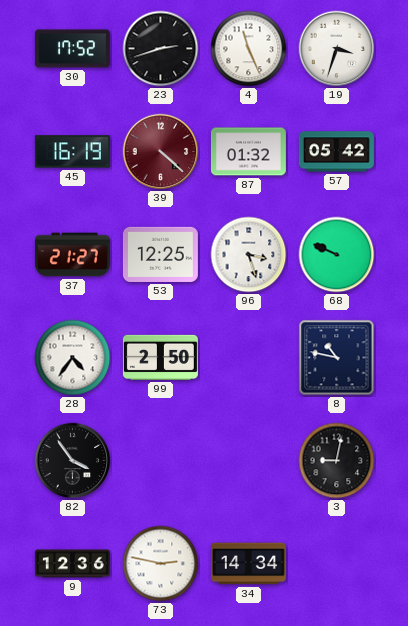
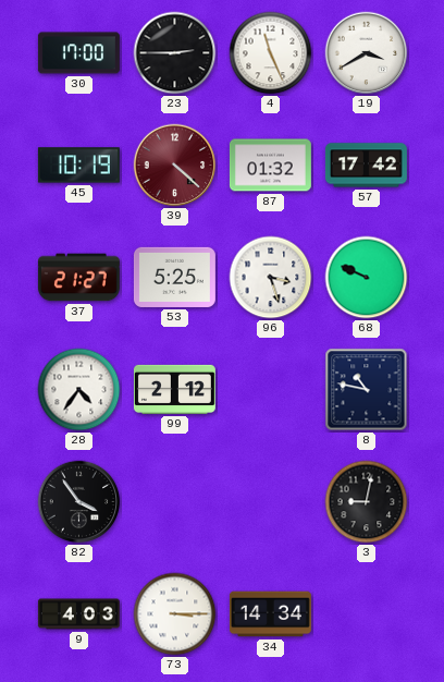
30: 17:52 -> 17:00
23: 2:42 -> 2:45
19: 3:33 -> 3:40
45: 16:19 -> 10:19
57: 05:42 -> 17:42
53: 12:25 -> 5:25
99: 2:50 -> 2:12
9: 12:36 -> 4:03
73: 2:47 -> 3:15
